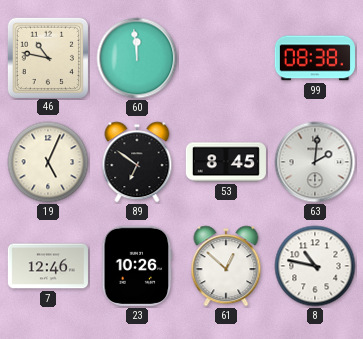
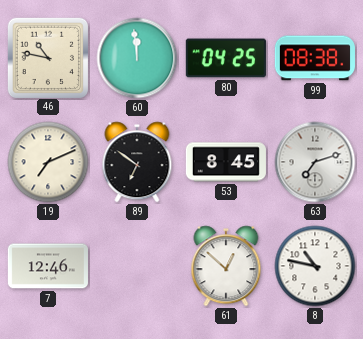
80: none -> 04:25
19: 5:04 -> 7:11
63: 2:01 -> 7:12
23: 10:26 -> none
